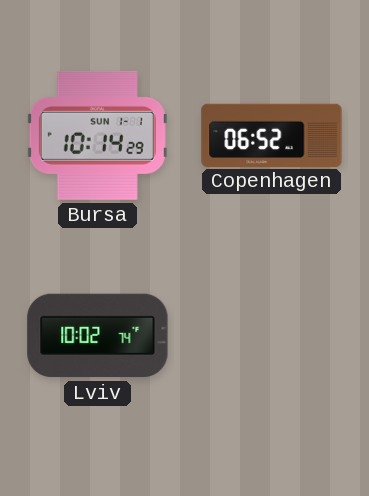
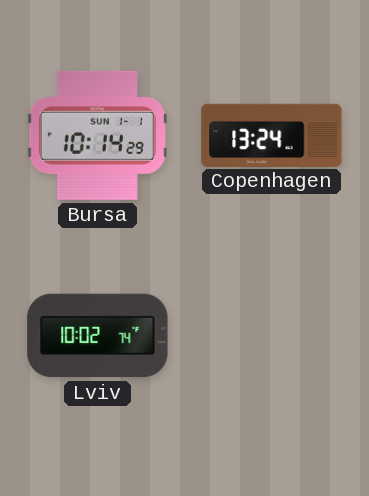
Copenhagen: 06:52 -> 13:24
